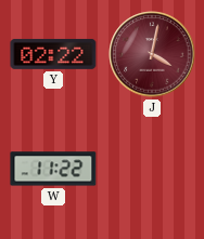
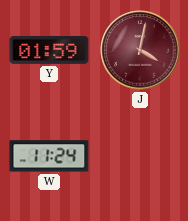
Y: 02:22 -> 01:59
W: 11:22 -> 11:24
